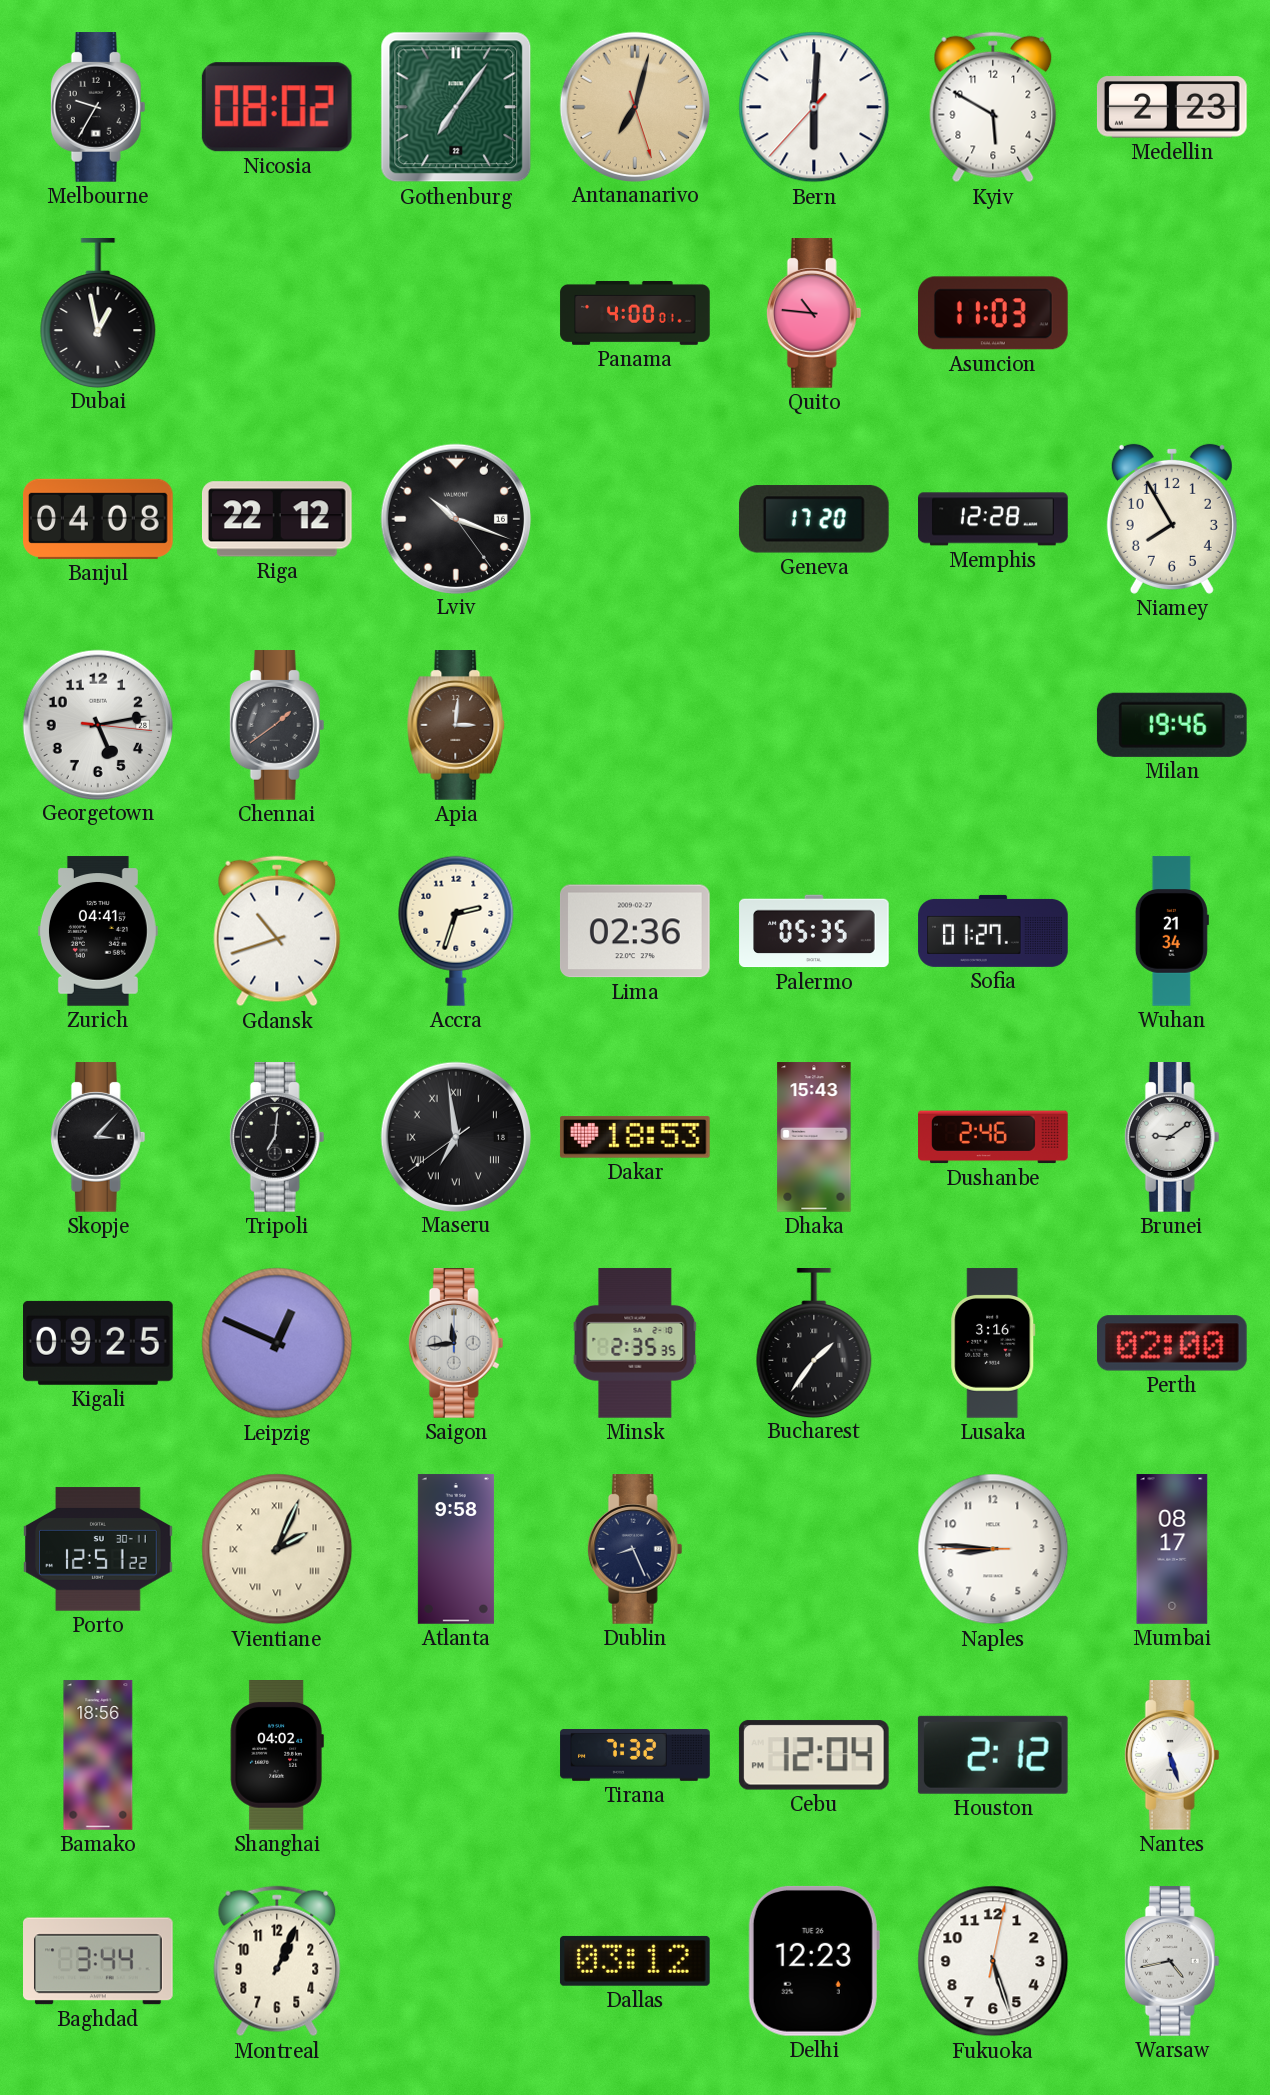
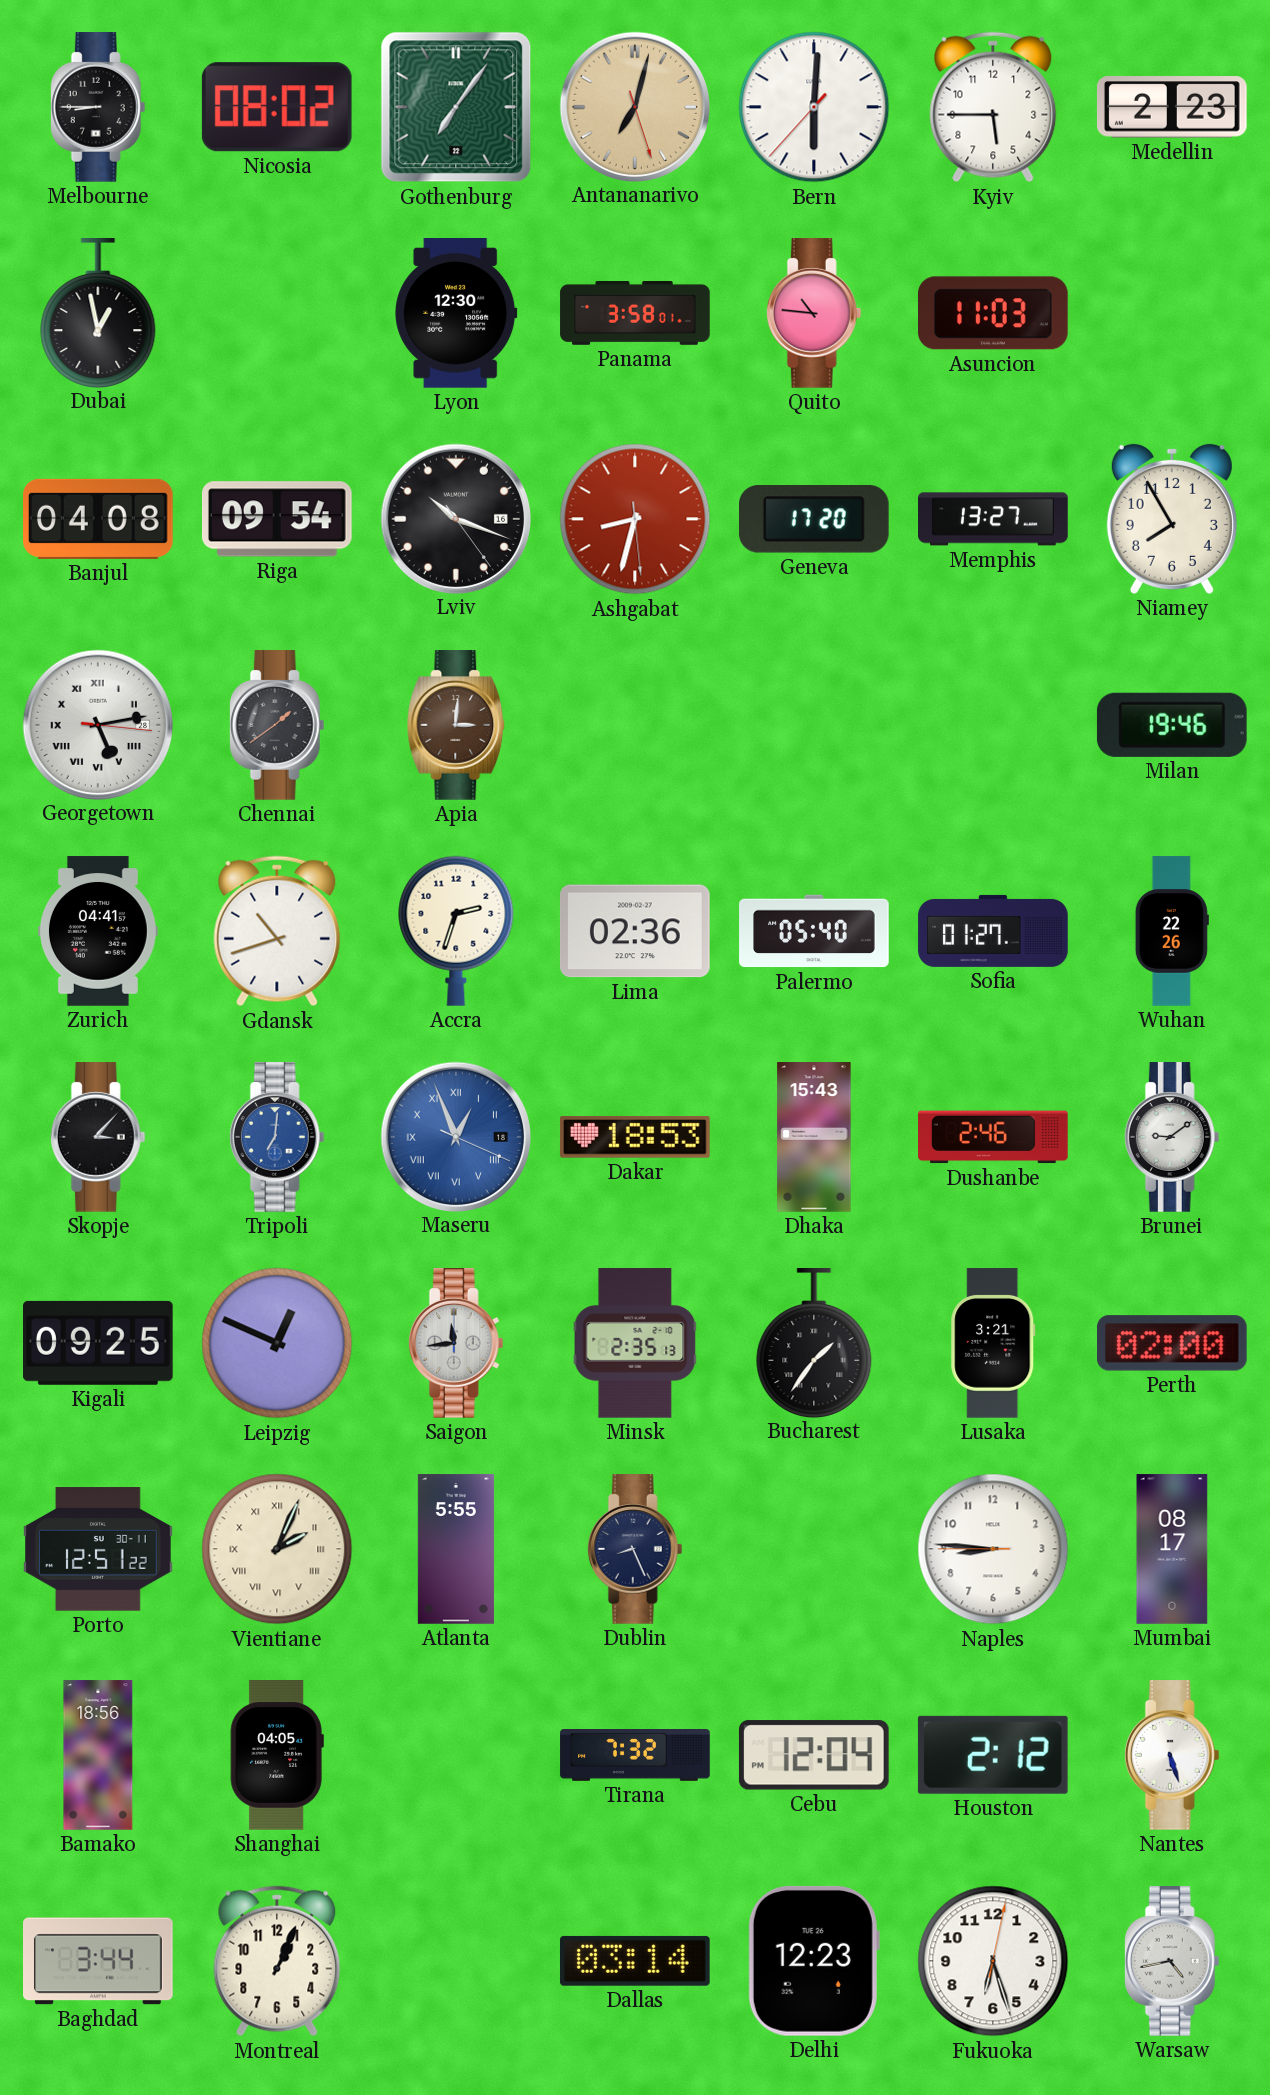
Melbourne: 9:35 -> 8:45
Kyiv: 5:50 -> 5:45
Lyon: none -> 12:30
Panama: 4:00 -> 3:58
Riga: 22:12 -> 09:54
Ashgabat: none -> 8:32
Memphis: 12:28 -> 13:27
Georgetown numerals: Arabic -> Roman
Palermo: 05:35 -> 05:40
Wuhan: 21:34 -> 22:26
Tripoli dial: black -> blue
Maseru: 6:58 -> 12:56
Maseru dial: black -> blue
Minsk: 2:35:35 -> 2:35:13
Lusaka: 3:16 -> 3:21
Atlanta: 9:58 -> 5:55
Shanghai: 04:02 -> 04:05
Dallas: 03:12 -> 03:14
Fukuoka: 5:27 -> 6:27
